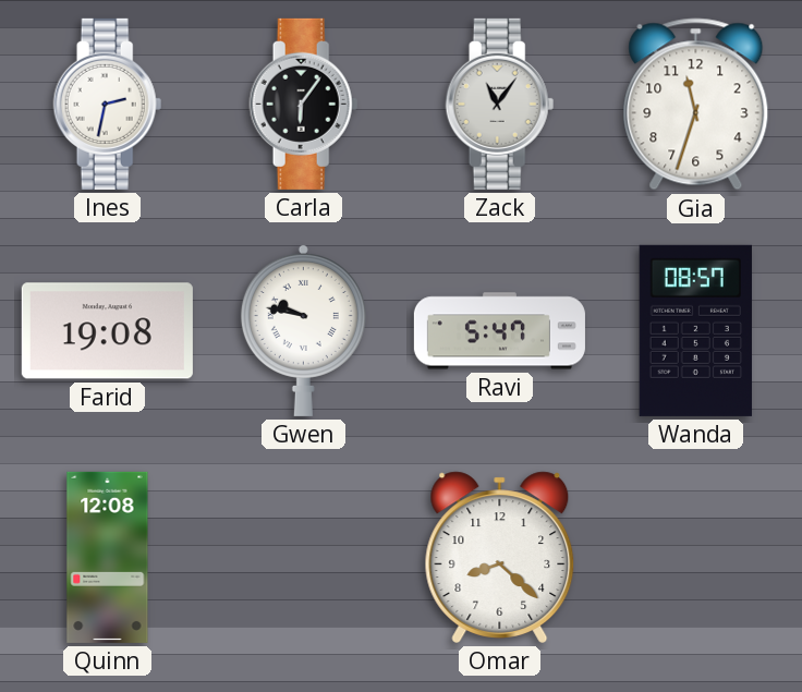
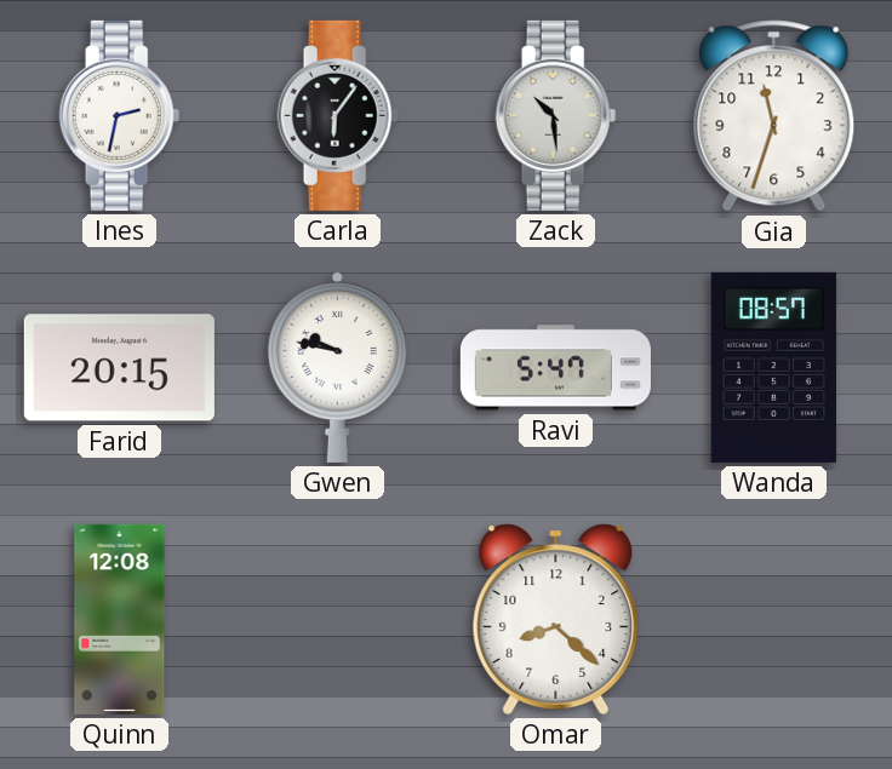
Zack: 11:06 -> 10:29
Farid: 19:08 -> 20:15
